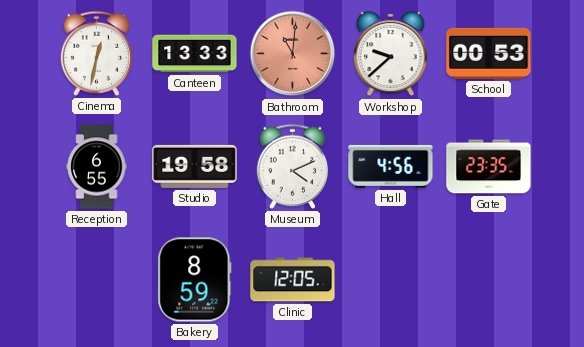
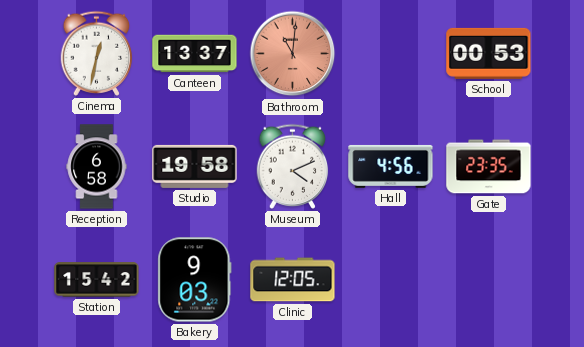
Canteen: 13:33 -> 13:37
Workshop: 9:38 -> none
Reception: 6:55 -> 6:58
Station: none -> 15:42
Bakery: 8:59 -> 9:03
